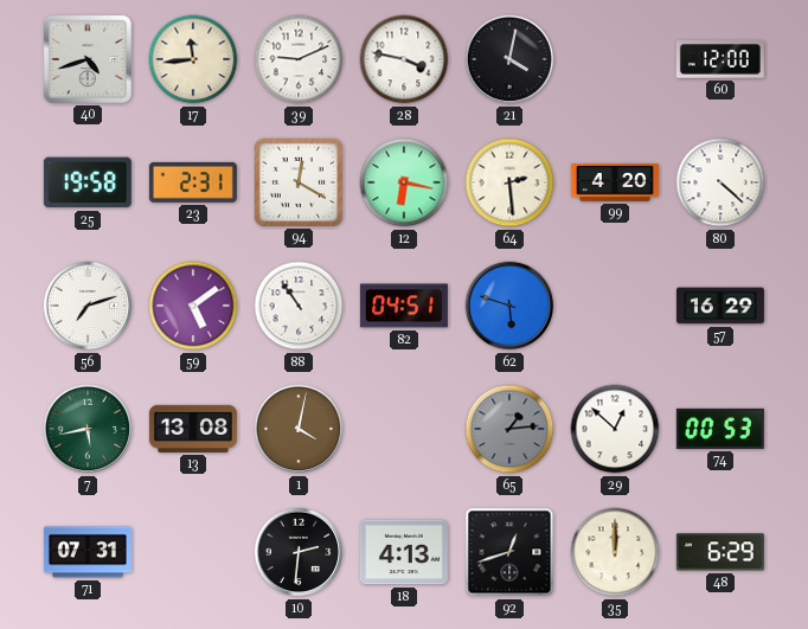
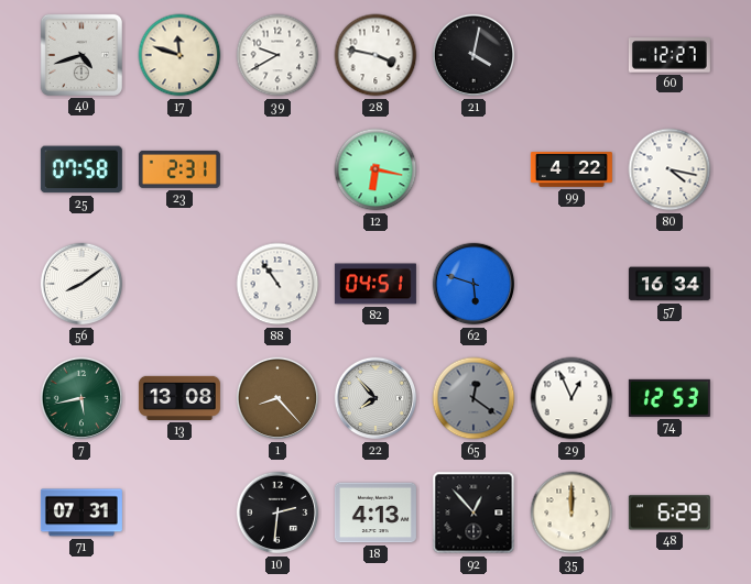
17: 11:44 -> 11:48
39: 9:11 -> 9:40
60: 12:00 -> 12:27
25: 19:58 -> 07:58
94: 12:20 -> none
64: 2:29 -> none
99: 4:20 -> 4:22
80: 4:22 -> 4:17
56: 7:12 -> 8:09
59: 5:09 -> none
57: 16:29 -> 16:34
1: 4:02 -> 8:23
22: none -> 7:53
65: 1:14 -> 12:21
29: 12:52 -> 12:56
74: 00:53 -> 12:53
92: 12:42 -> 12:53
